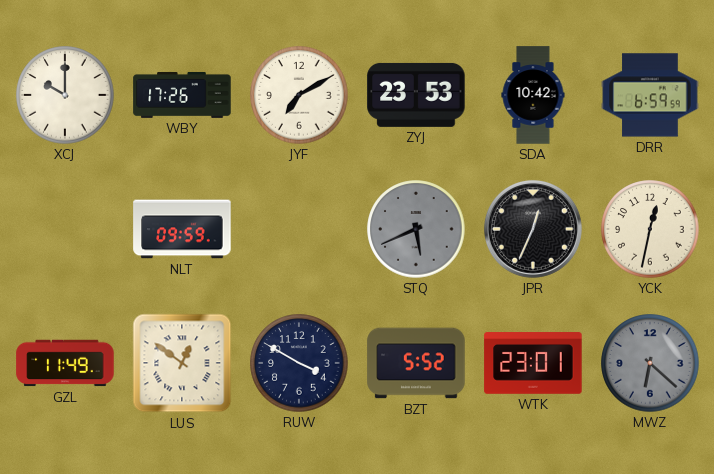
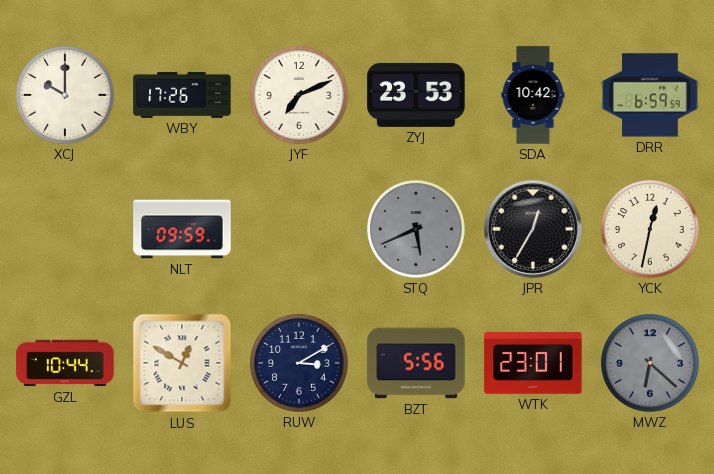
JYF: 7:10 -> 7:11
JPR: 12:34 -> 12:35
GZL: 11:49 -> 10:44
LUS: 12:51 -> 12:50
RUW: 3:50 -> 3:10
BZT: 5:52 -> 5:56
